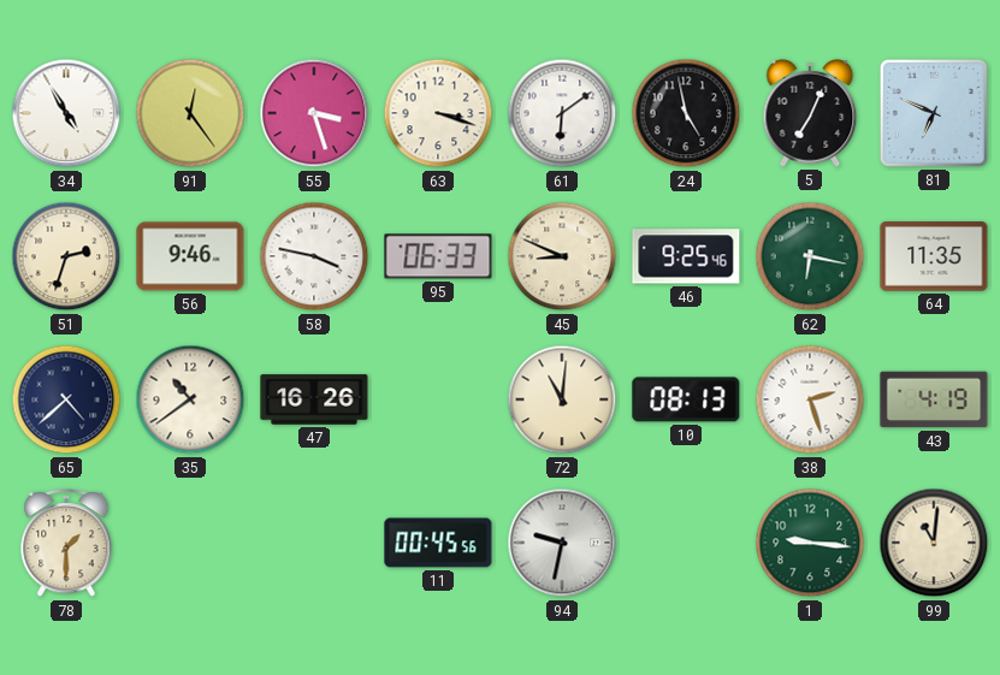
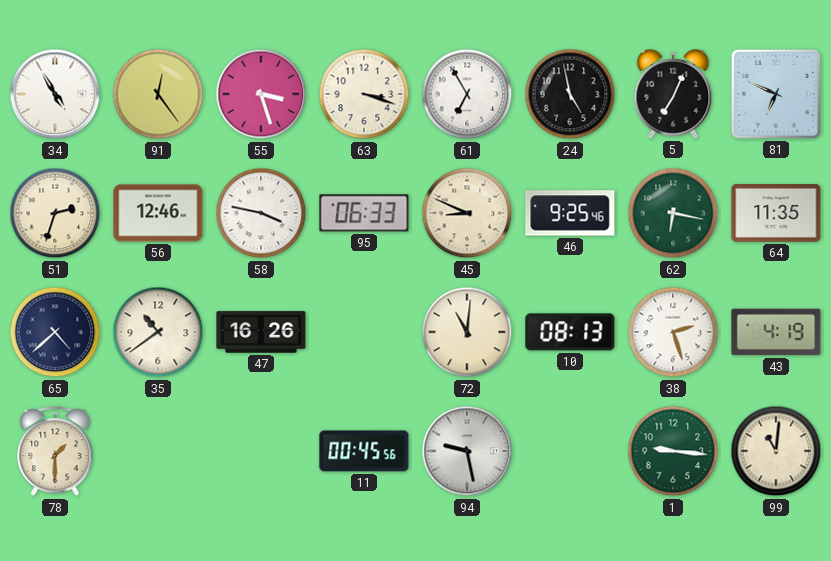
61: 6:09 -> 6:55
56: 9:46 -> 12:46
94: 9:32 -> 9:28
